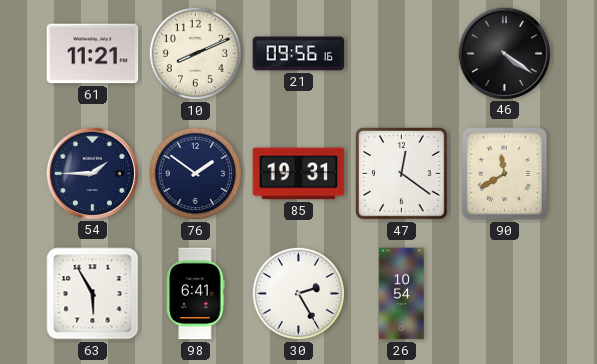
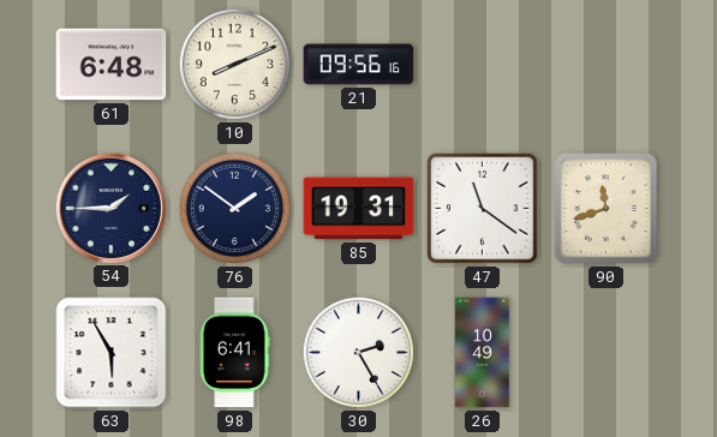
61: 11:21 -> 6:48
46: 4:21 -> none
47: 12:21 -> 11:21
90: 11:40 -> 11:42
26: 10:54 -> 10:49
